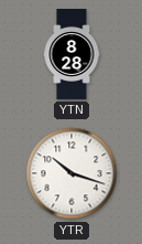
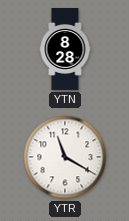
YTR: 10:18 -> 11:20
